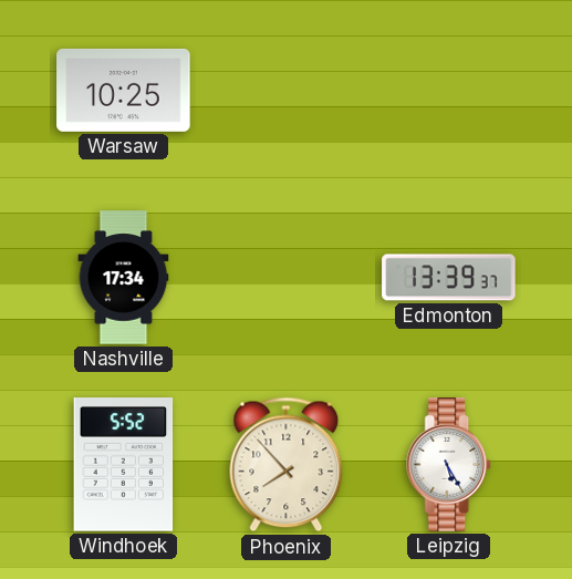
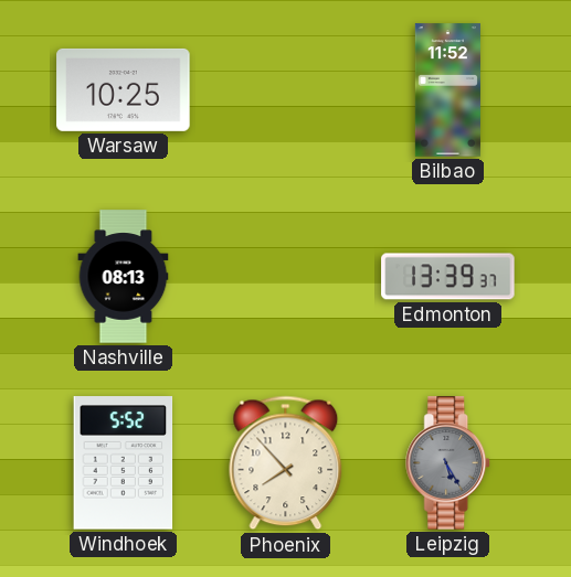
Bilbao: none -> 11:52
Nashville: 17:34 -> 08:13
Leipzig dial: white -> grey
